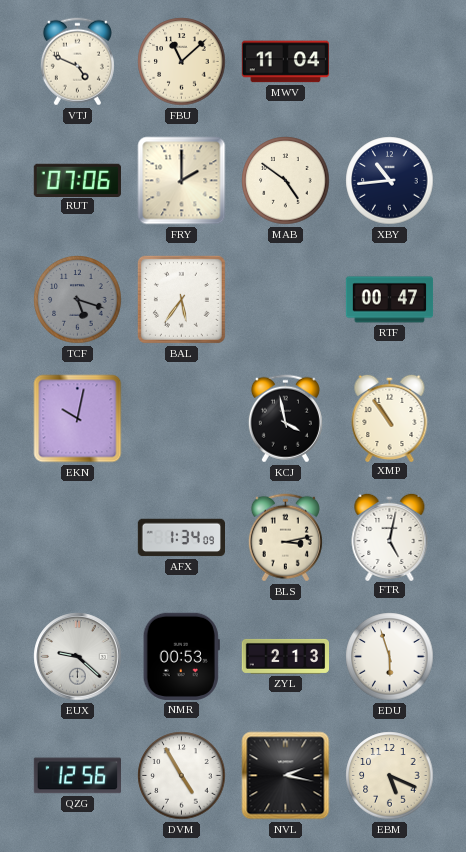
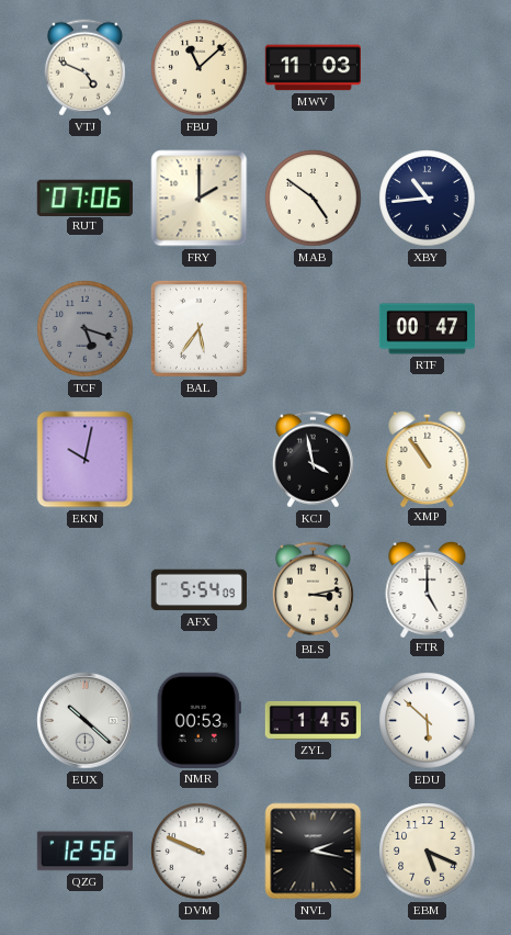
MWV: 11:04 -> 11:03
AFX: 1:34 -> 5:54
FTR: 5:02 -> 5:00
EUX: 9:22 -> 10:22
ZYL: 2:13 -> 1:45
EDU: 5:57 -> 5:52
DVM: 4:55 -> 9:49
